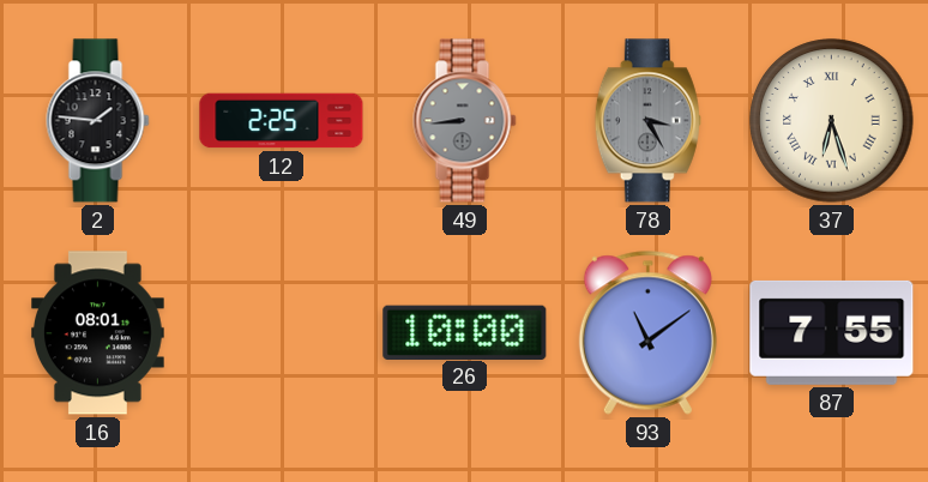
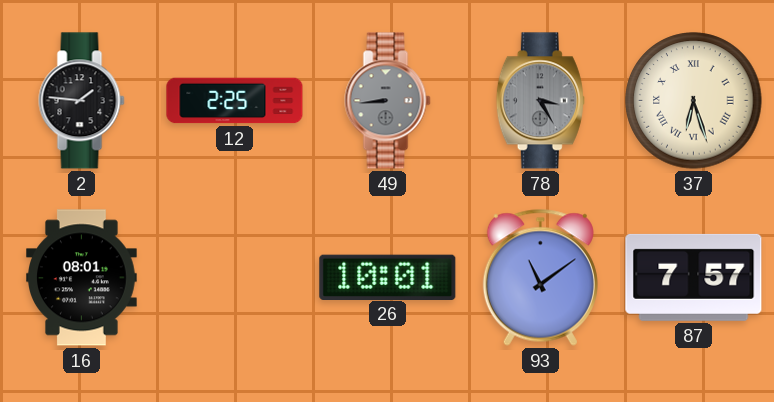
26: 10:00 -> 10:01
87: 7:55 -> 7:57
